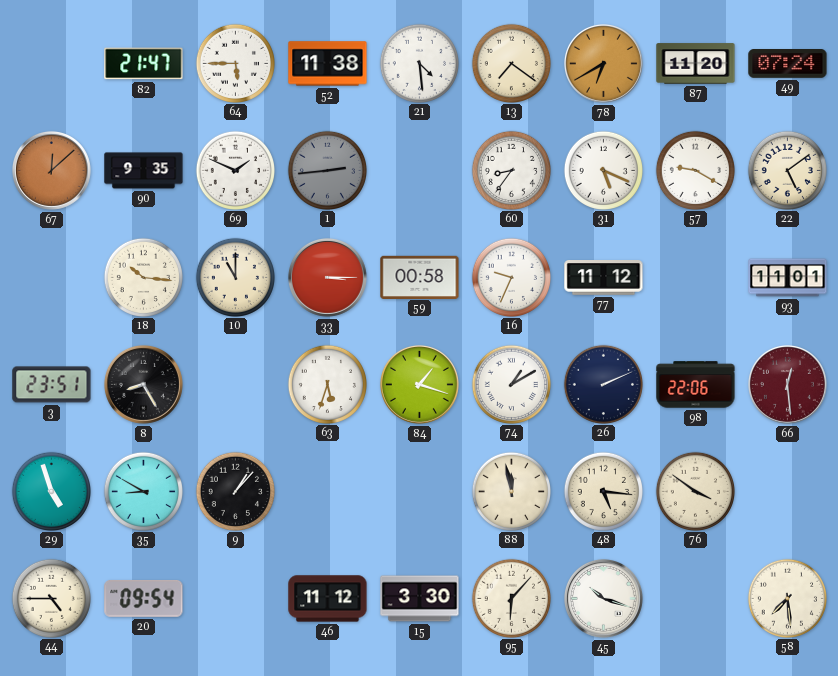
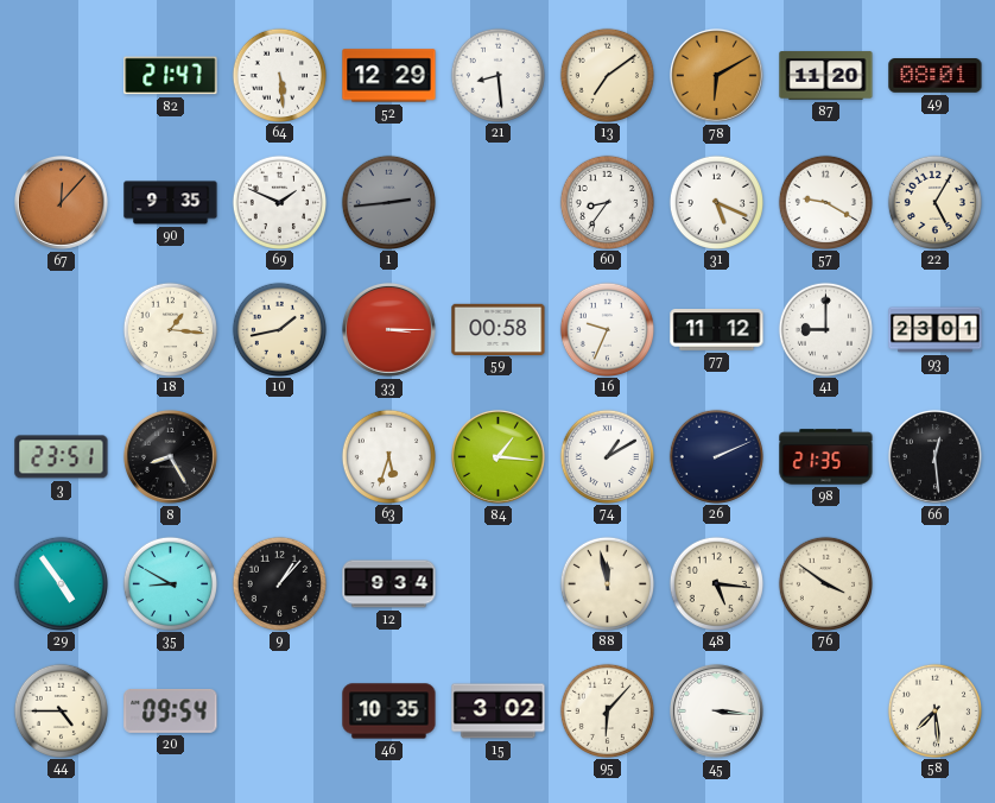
64: 5:45 -> 5:29
52: 11:38 -> 12:29
21: 4:29 -> 8:29
13: 7:21 -> 7:09
78: 6:40 -> 6:10
49: 07:24 -> 08:01
67: 12:08 -> 12:07
22: 5:09 -> 5:05
18: 10:16 -> 1:16
10: 11:00 -> 1:43
41: none -> 9:00
93: 11:01 -> 23:01
84: 1:18 -> 1:16
98: 22:06 -> 21:35
66 dial: burgundy -> black
29: 4:57 -> 4:54
12: none -> 9:34
46: 11:12 -> 10:35
15: 3:30 -> 3:02
45: 10:18 -> 3:16
